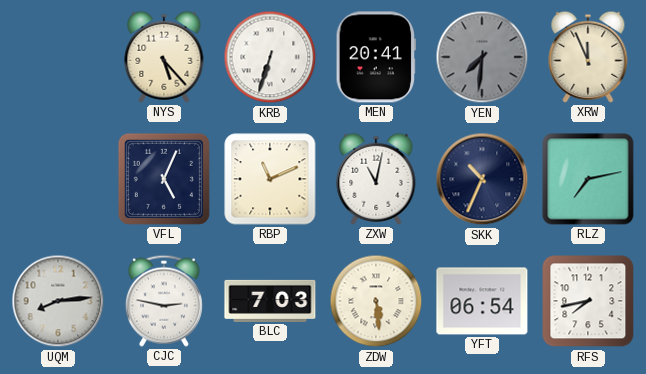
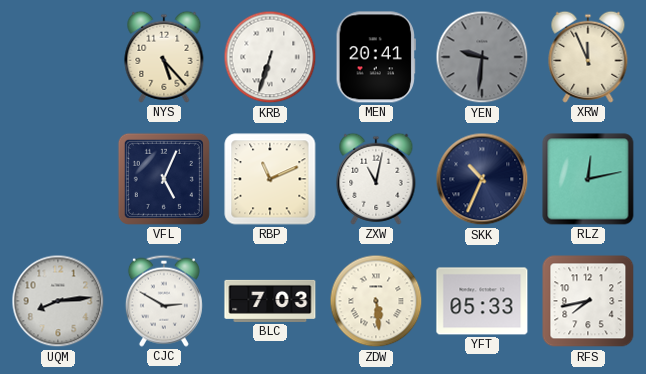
YEN: 7:31 -> 9:31
RLZ: 7:13 -> 12:13
CJC: 2:47 -> 2:50
YFT: 06:54 -> 05:33
